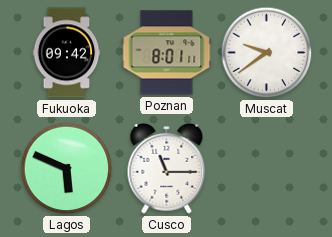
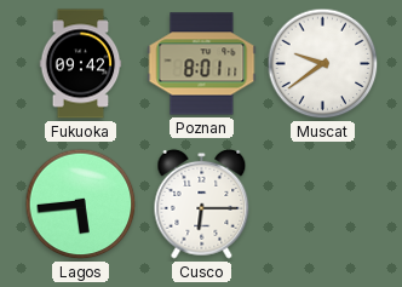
Lagos: 5:49 -> 5:44
Cusco: 11:15 -> 6:15
